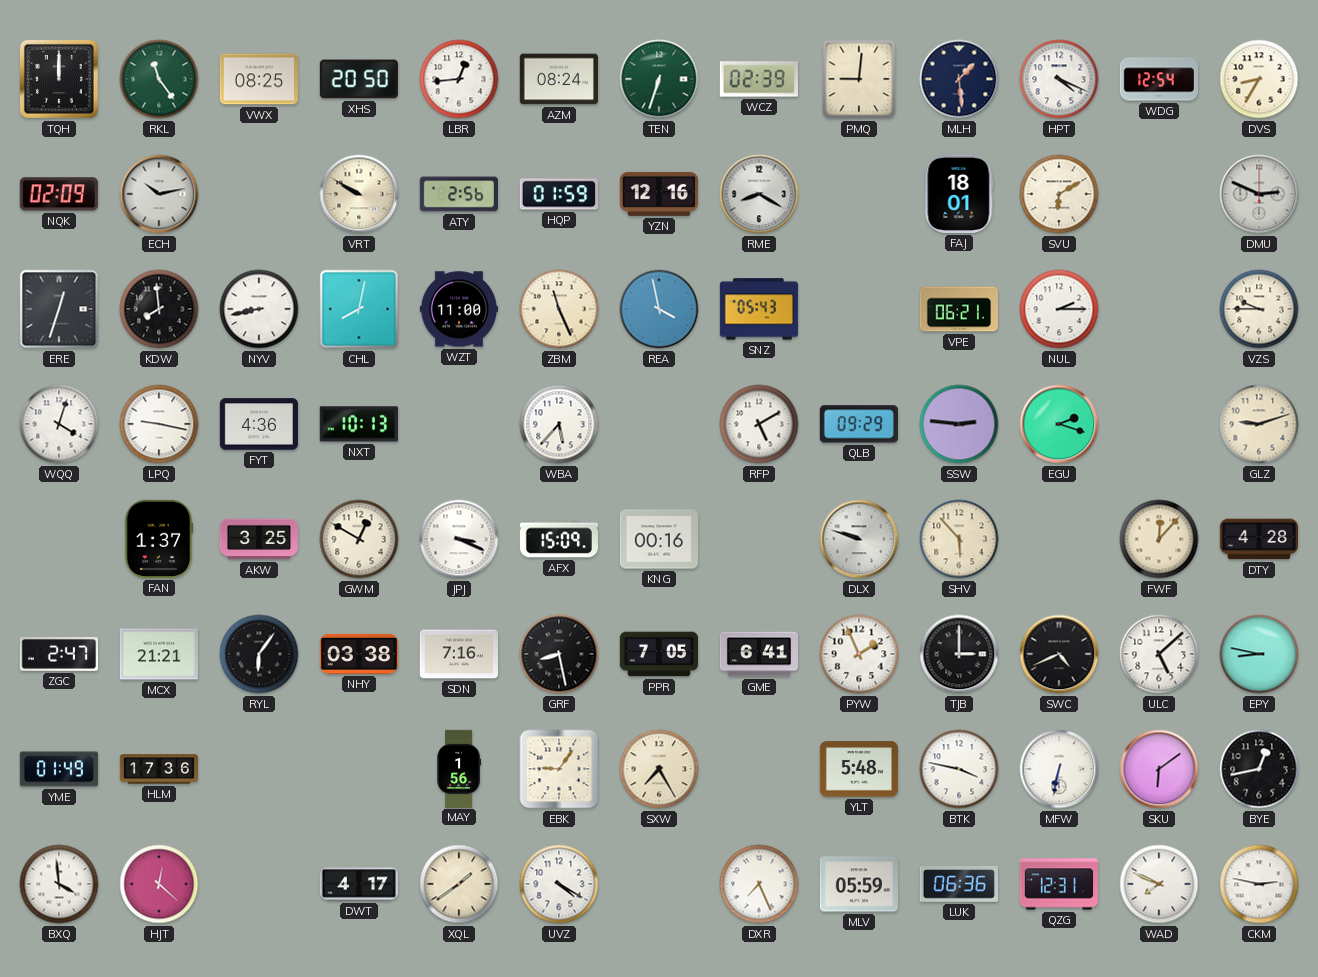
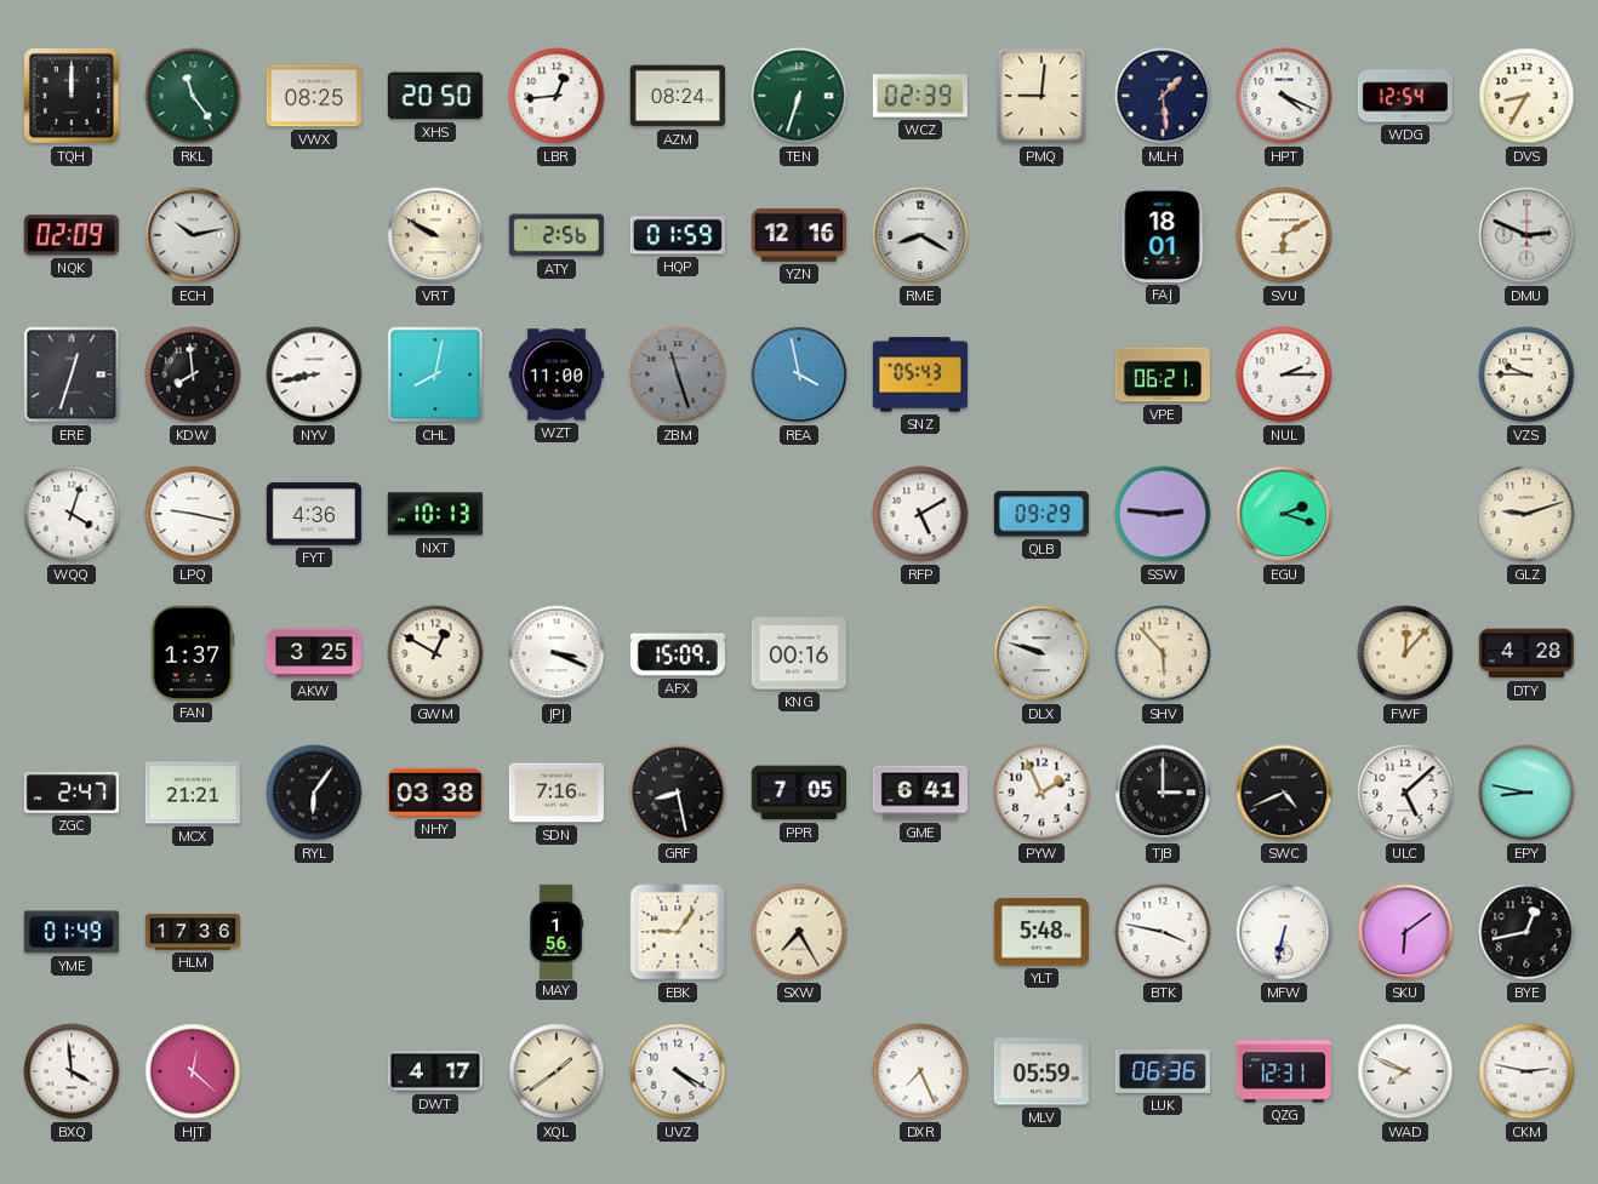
ZBM: 11:26 -> 11:27
ZBM dial: cream -> grey
WBA: 5:37 -> none
